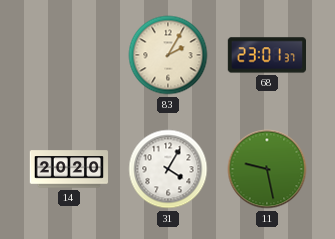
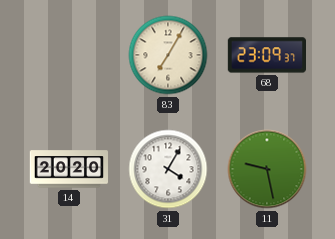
83: 2:05 -> 7:05
68: 23:01 -> 23:09
